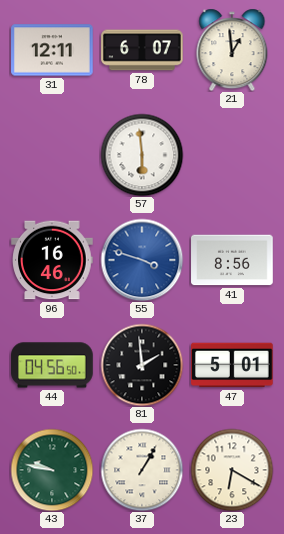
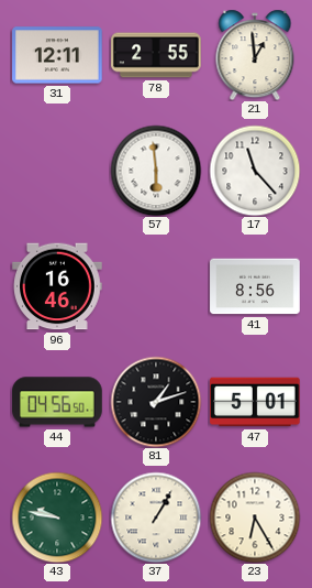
78: 6:07 -> 2:55
17: none -> 11:23
55: 3:48 -> none
81: 1:59 -> 1:12
23: 6:20 -> 6:25
